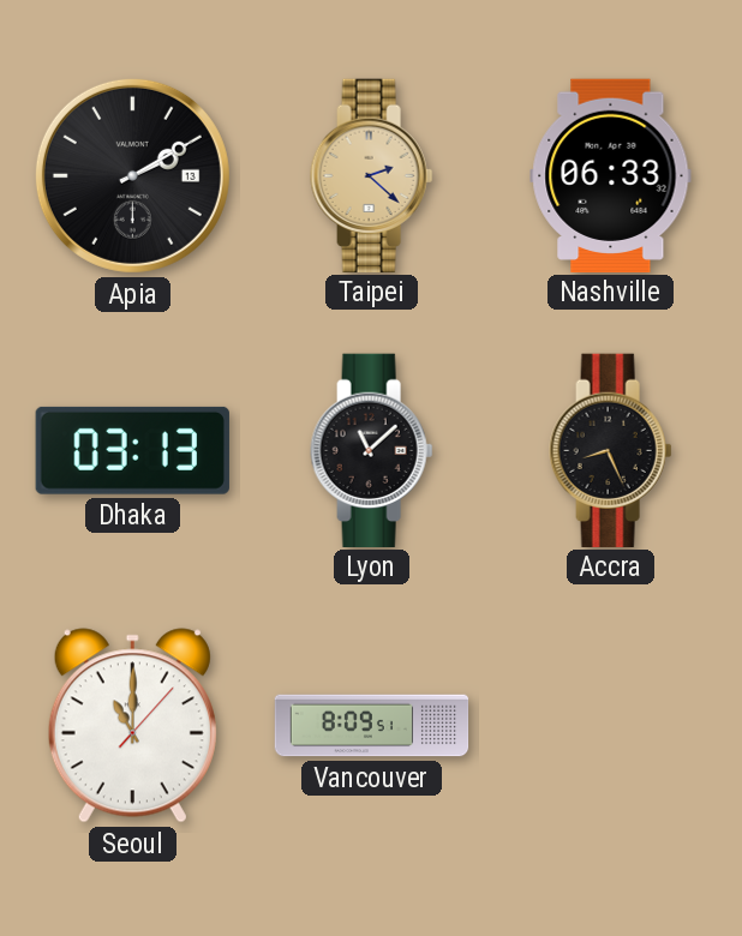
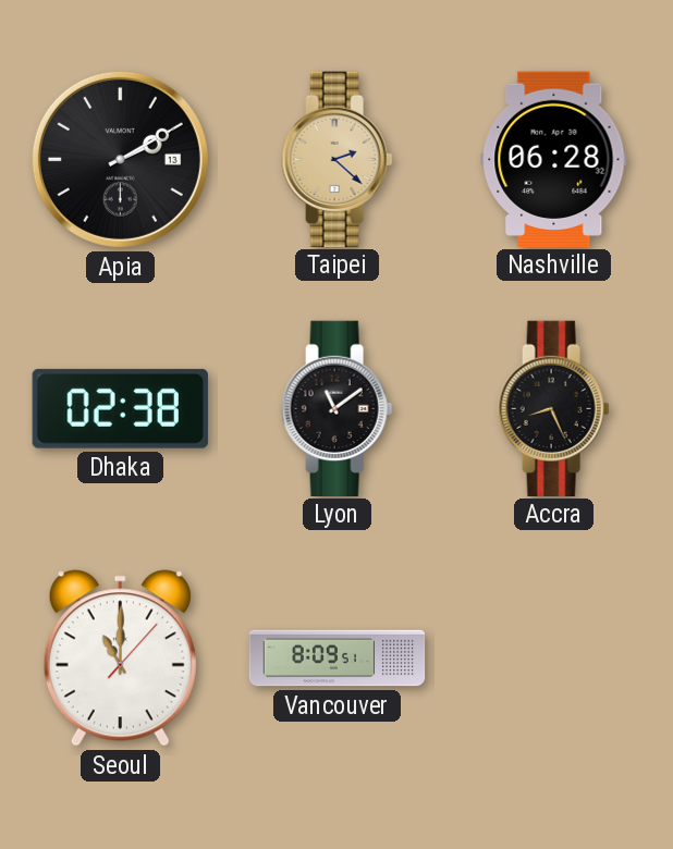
Nashville: 06:33 -> 06:28
Dhaka: 03:13 -> 02:38
Lyon: 11:08 -> 11:09
